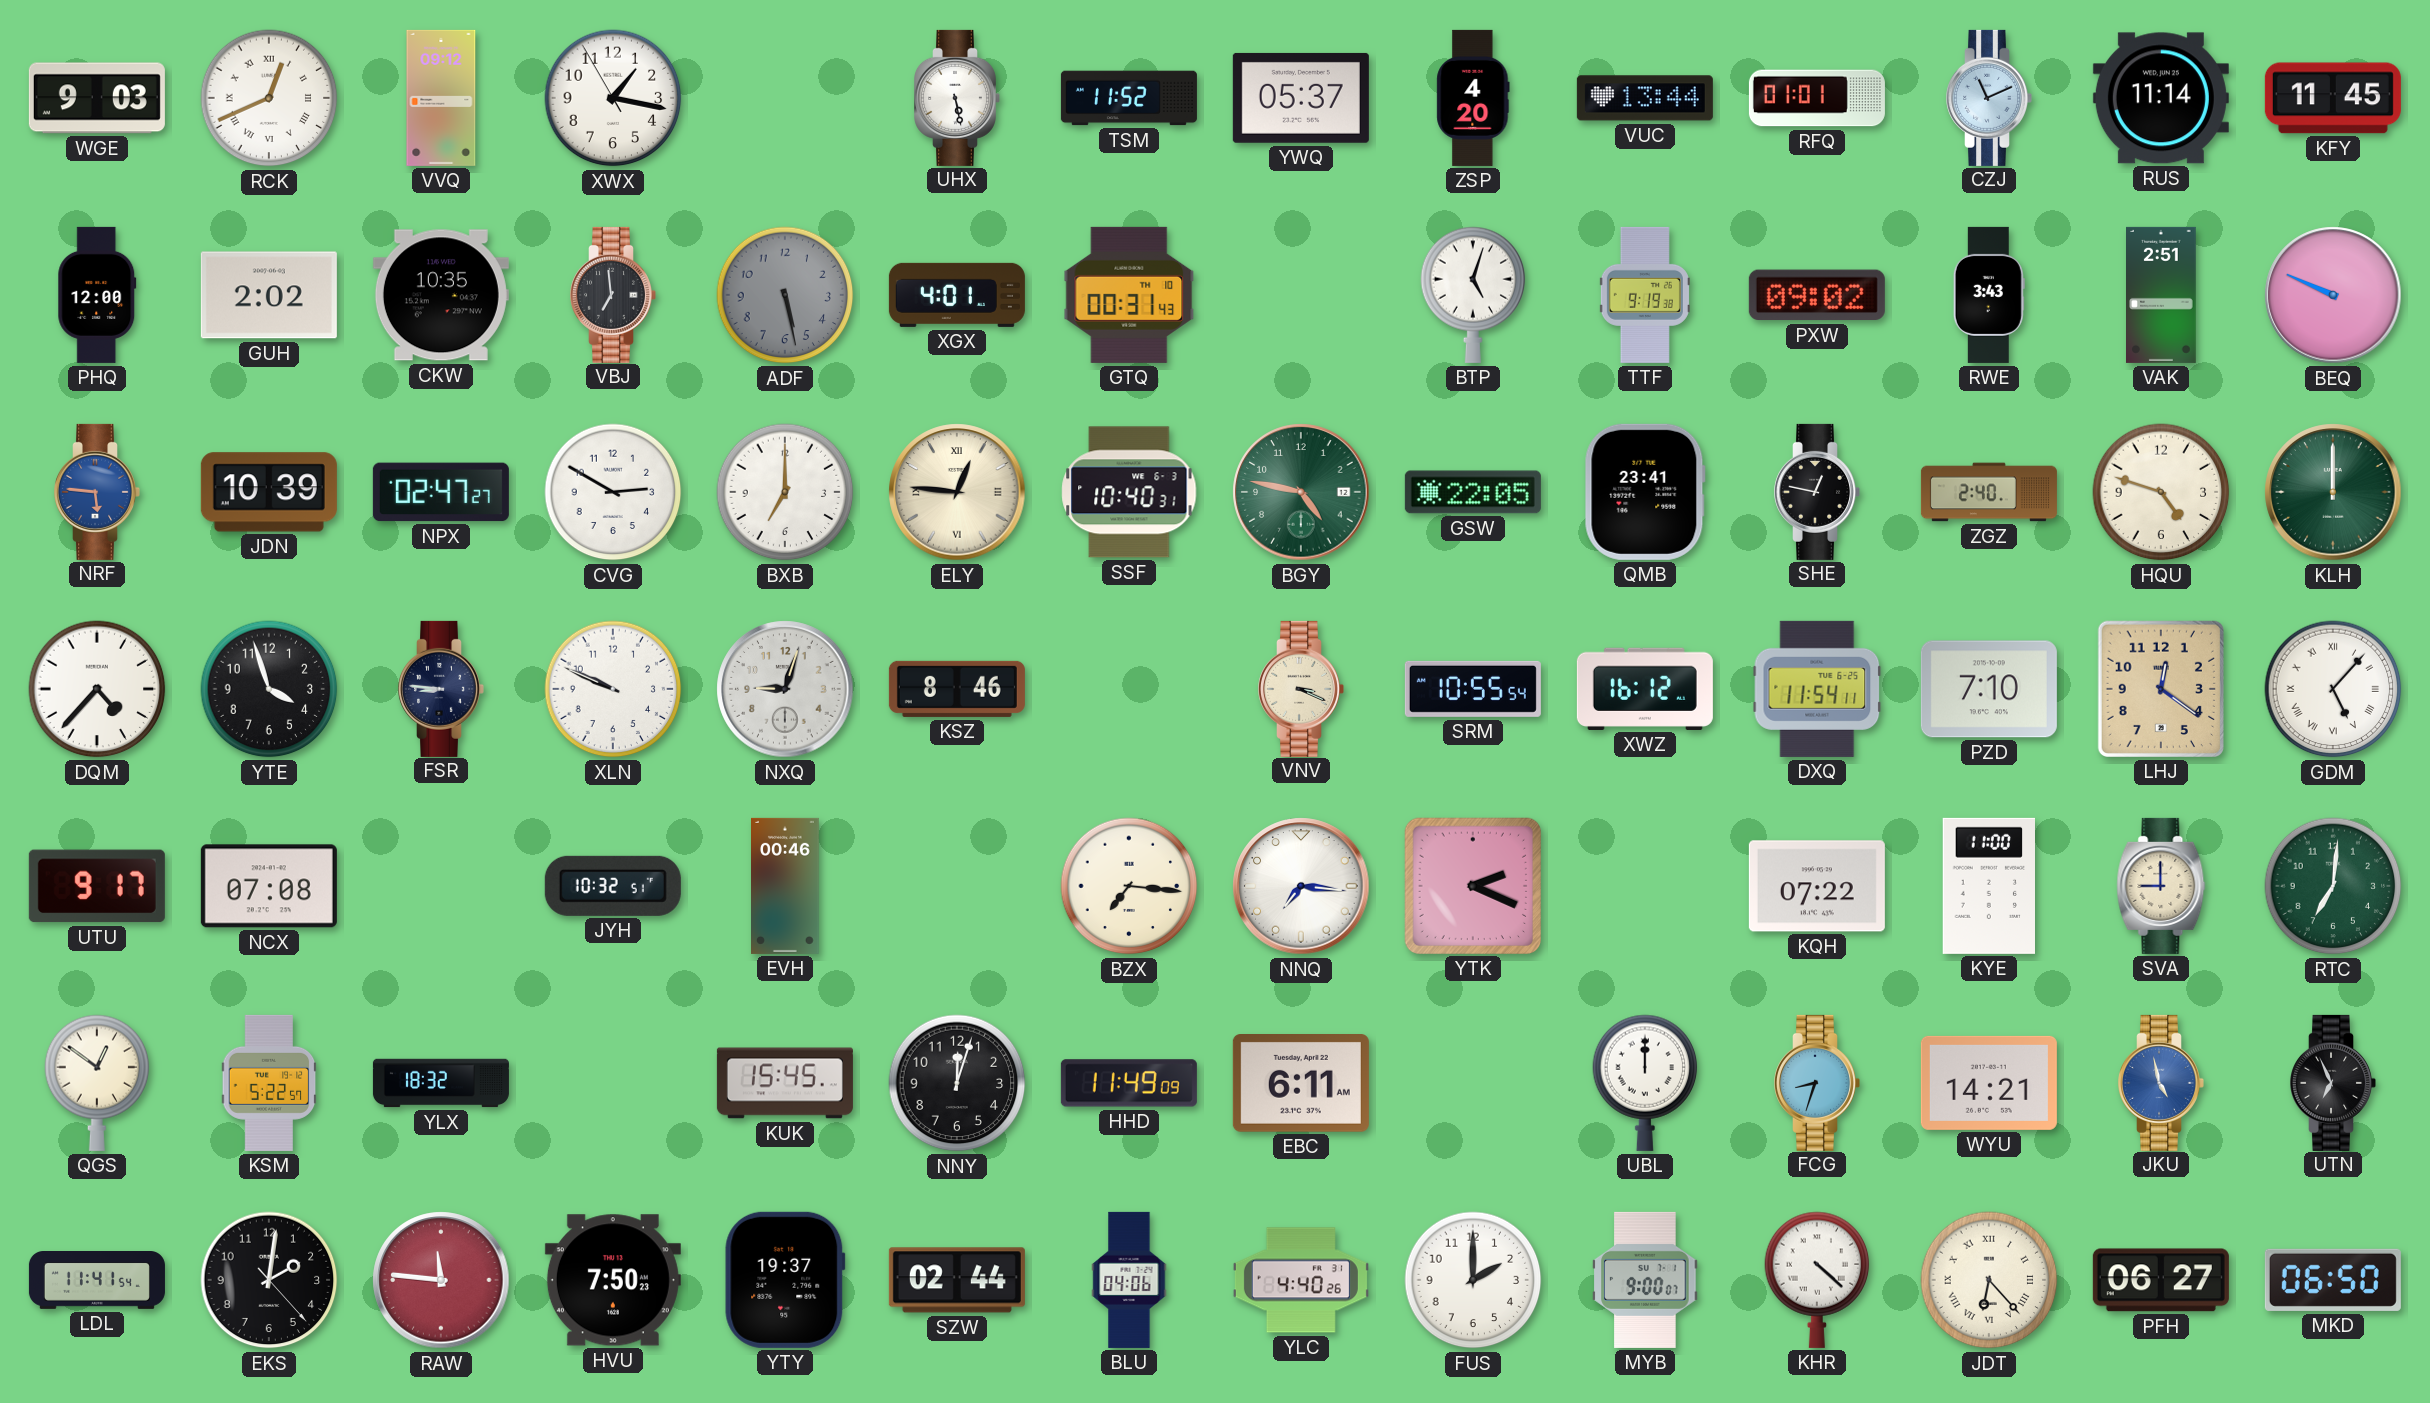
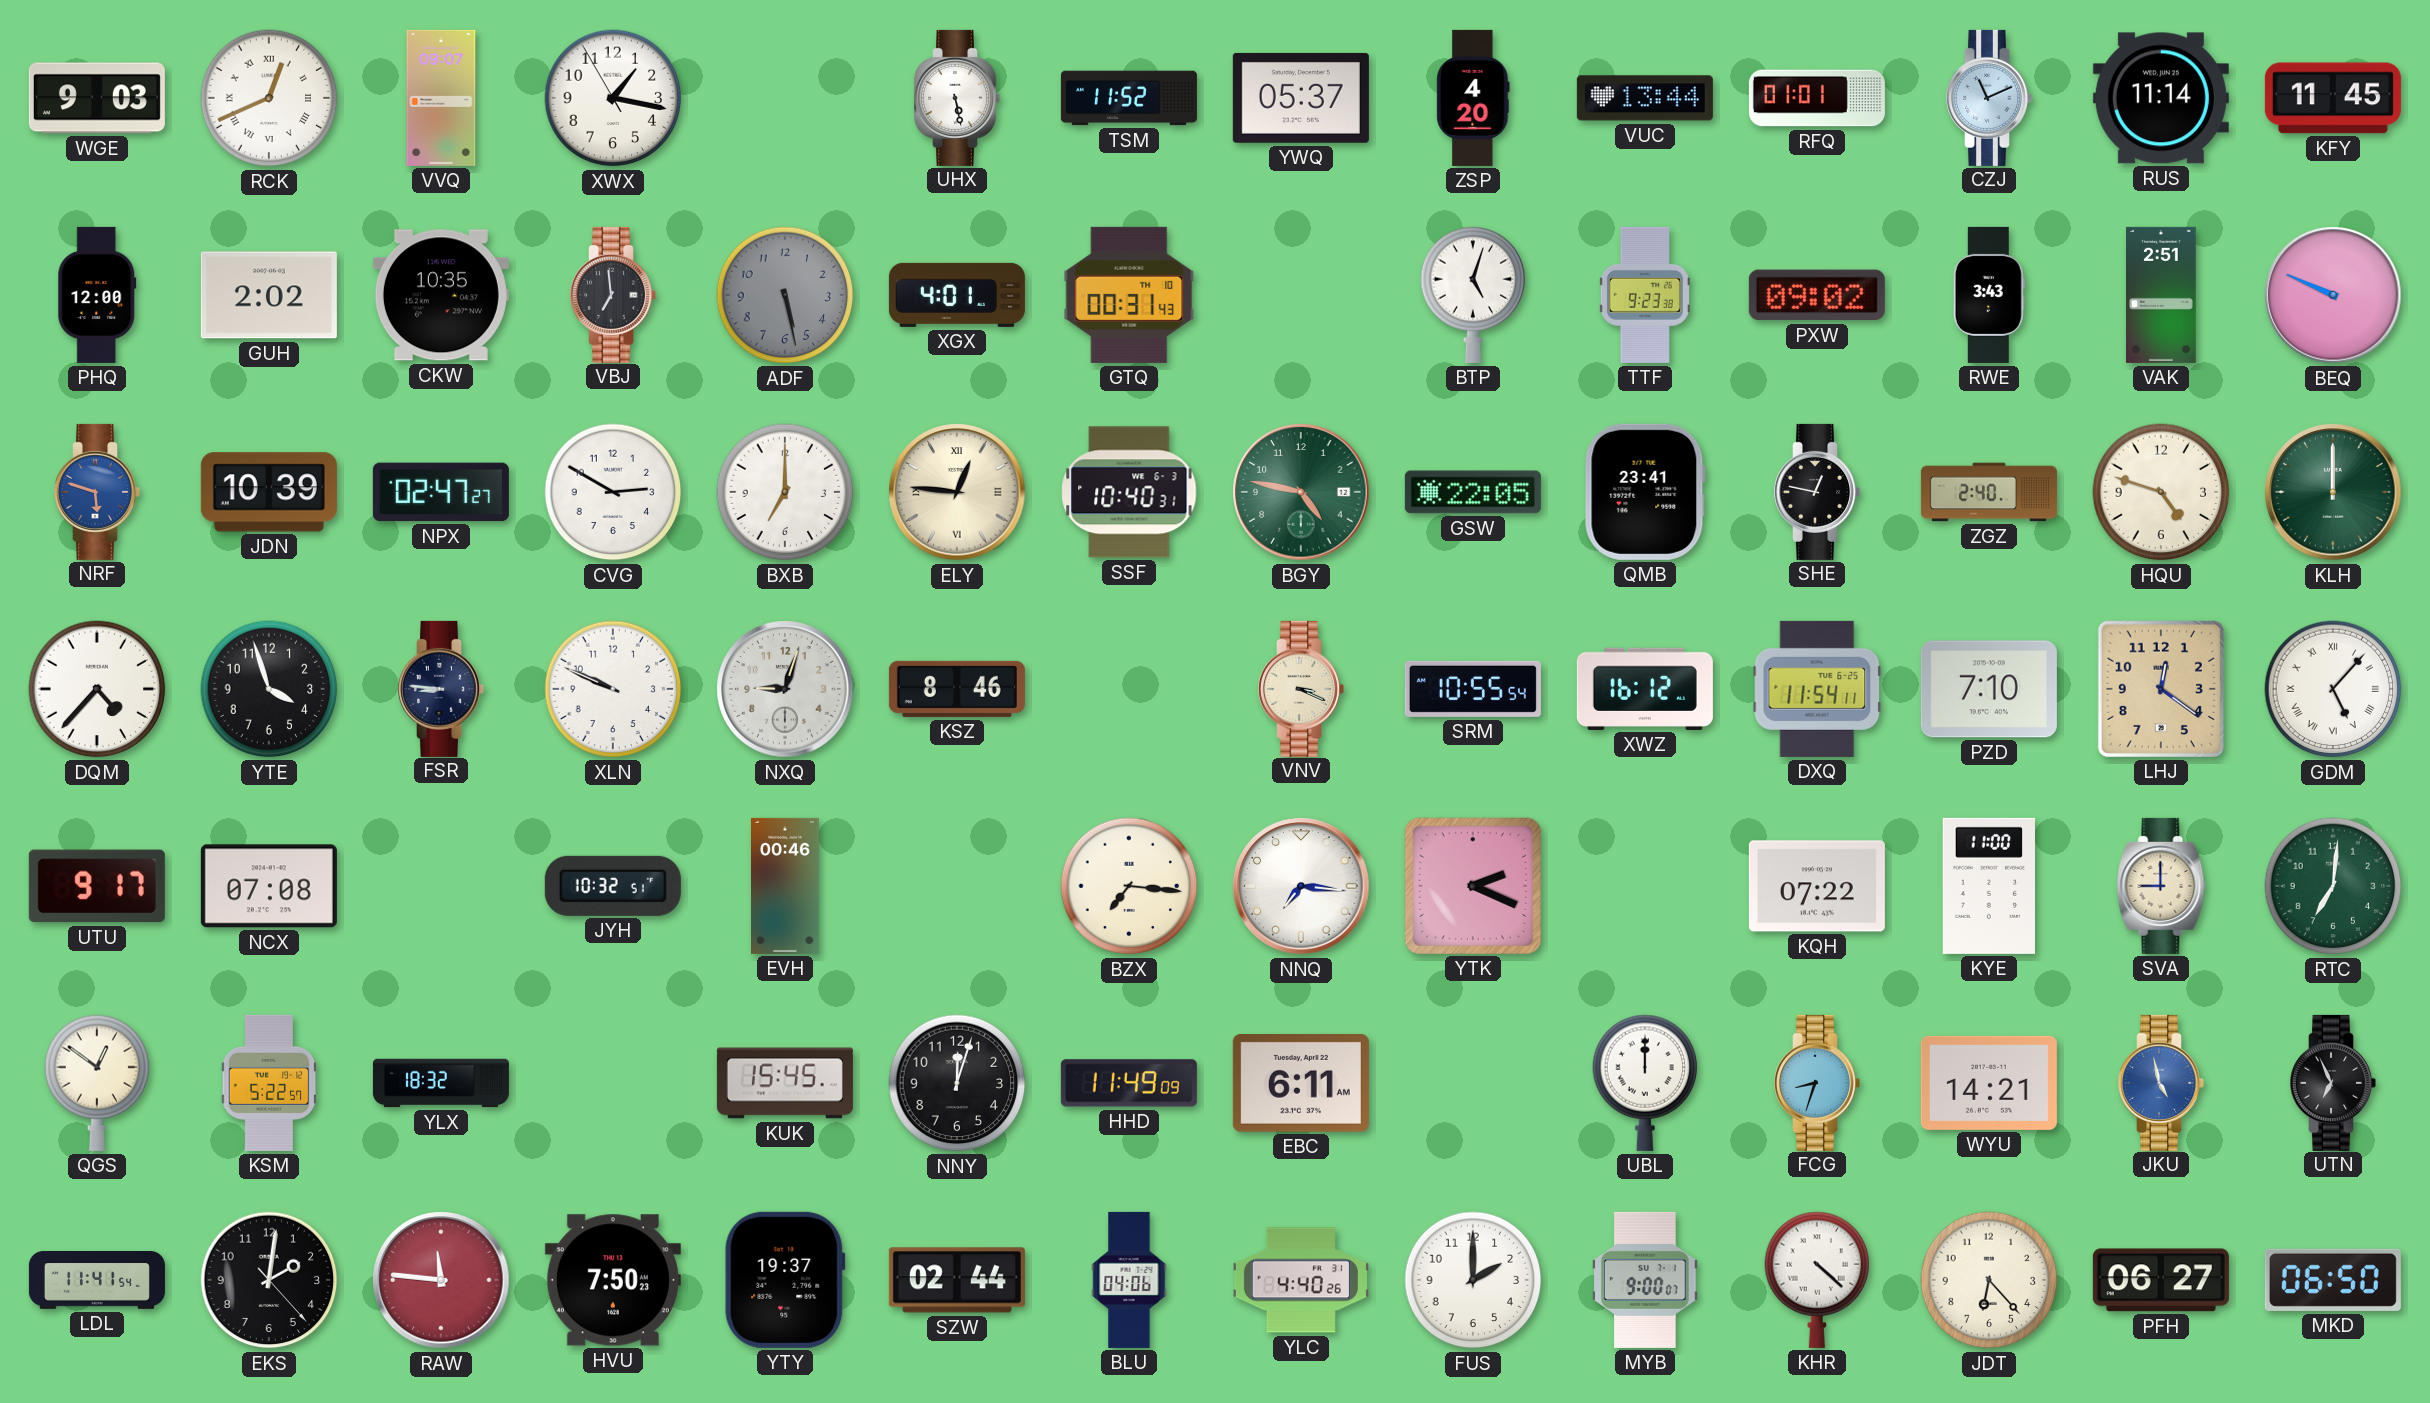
VVQ: 09:12 -> 09:07
TTF: 9:19 -> 9:23
NRF: 5:46 -> 5:48
JDT numerals: Roman -> Arabic
